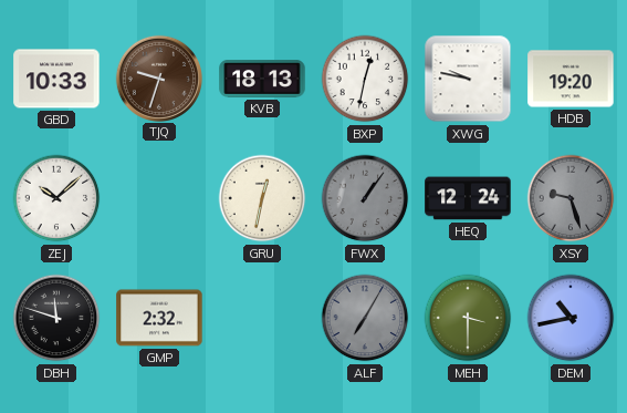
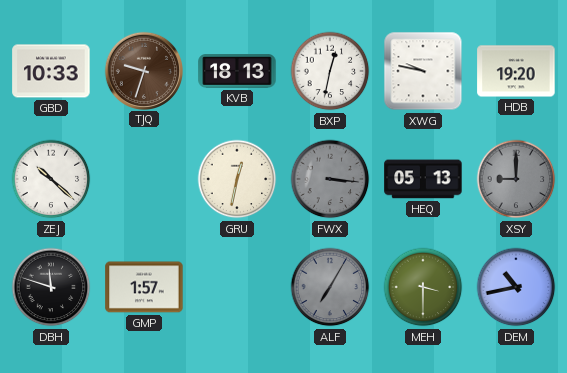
ZEJ: 10:08 -> 10:22
FWX: 1:06 -> 3:16
HEQ: 12:24 -> 05:13
XSY: 9:27 -> 9:00
GMP: 2:32 -> 1:57
